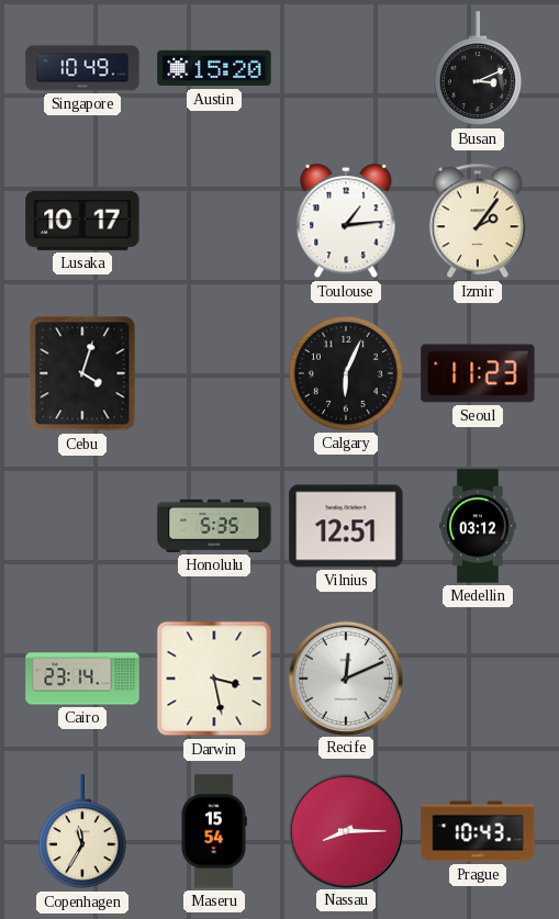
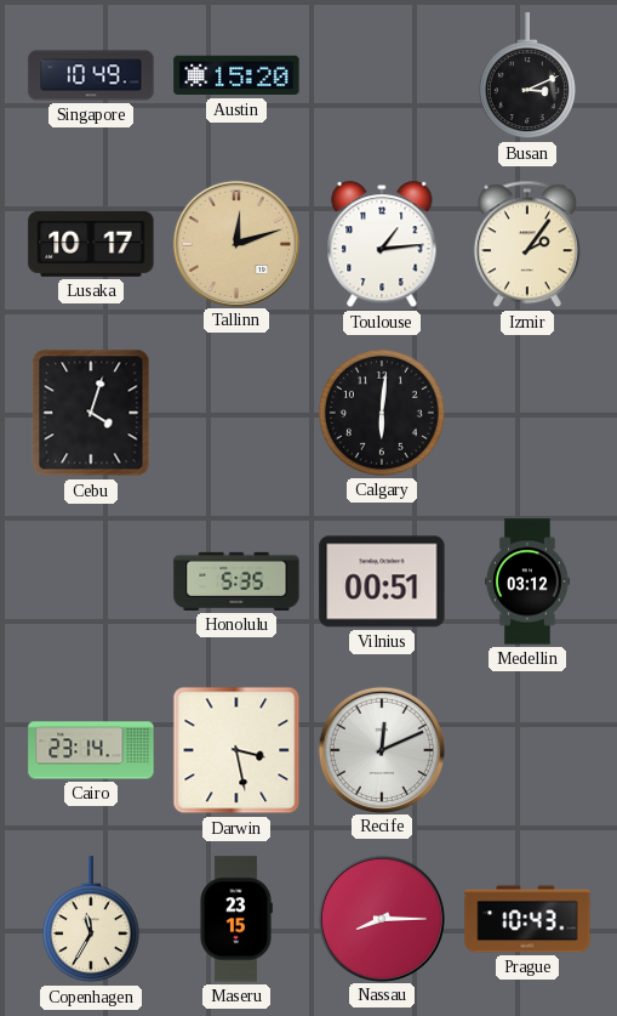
Tallinn: none -> 12:12
Calgary: 6:04 -> 6:01
Seoul: 11:23 -> none
Vilnius: 12:51 -> 00:51
Maseru: 15:54 -> 23:15
